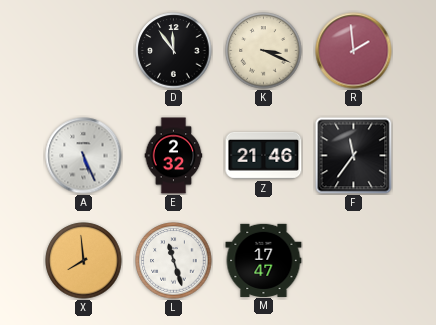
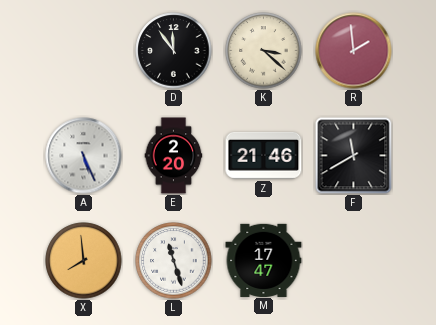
K: 3:19 -> 3:22
E: 2:32 -> 2:20
F: 11:36 -> 11:40
